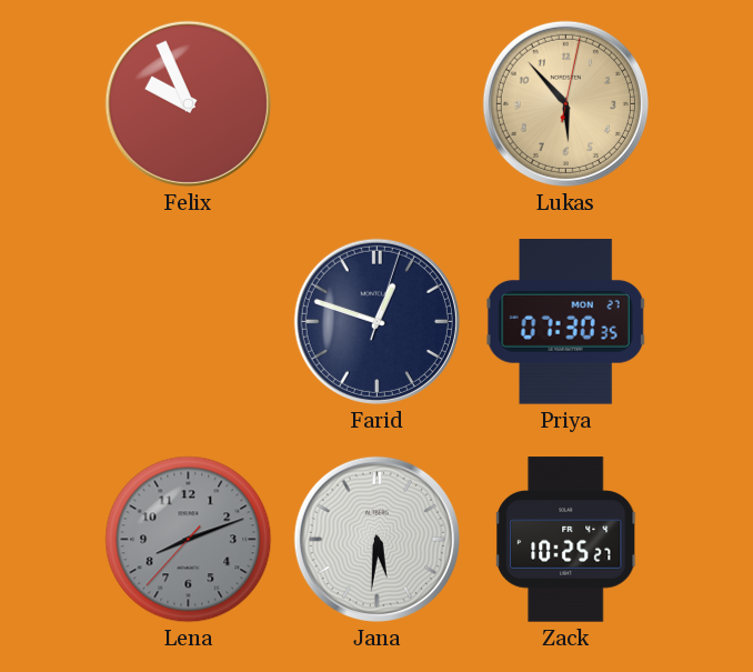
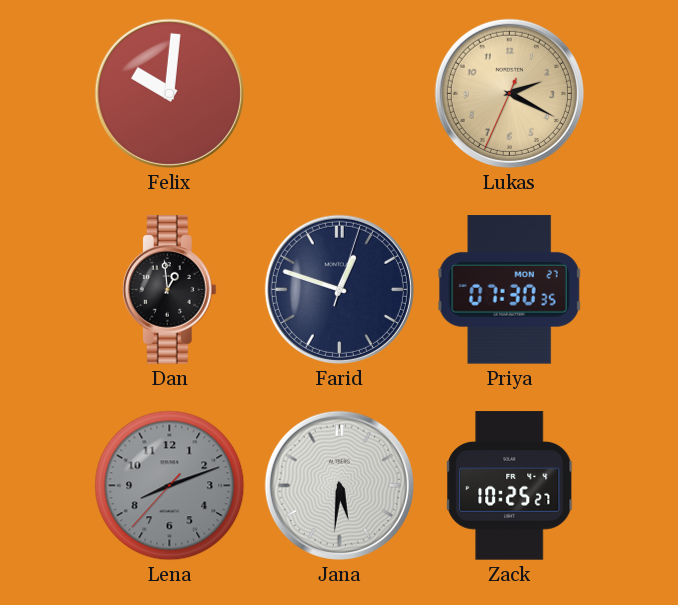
Felix: 9:56 -> 10:01
Lukas: 5:53 -> 2:19
Dan: none -> 12:59
